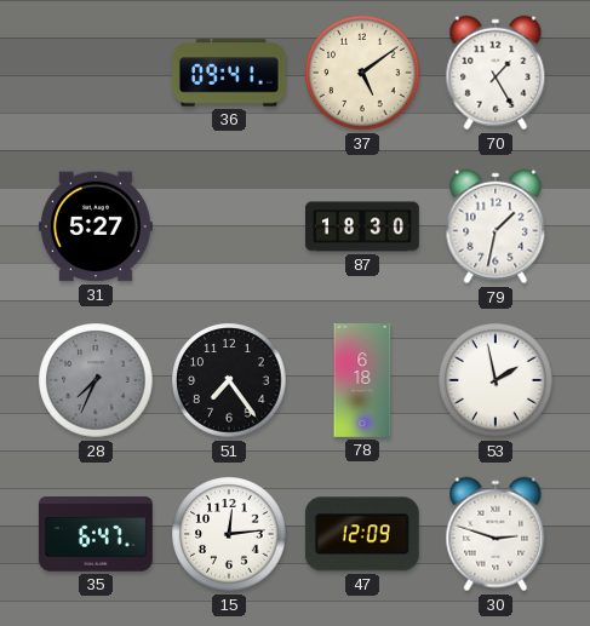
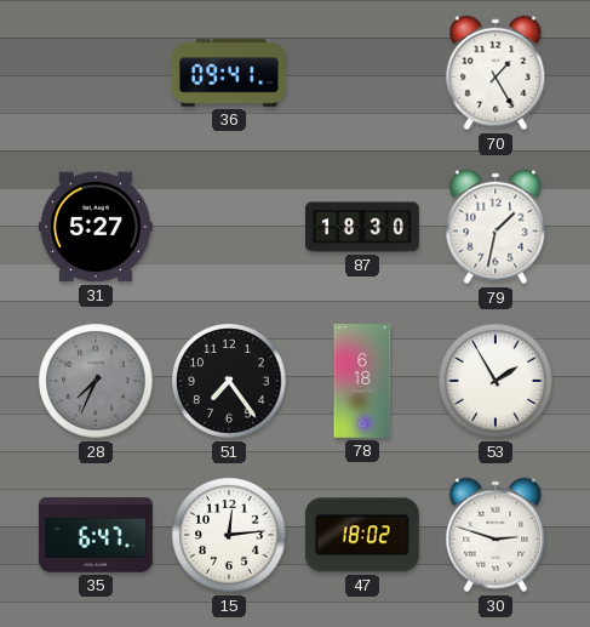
37: 5:09 -> none
53: 1:58 -> 1:55
47: 12:09 -> 18:02
